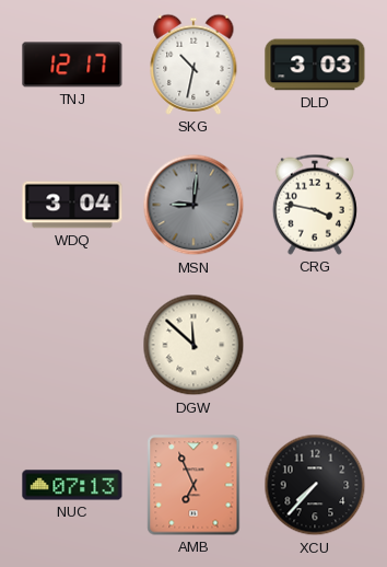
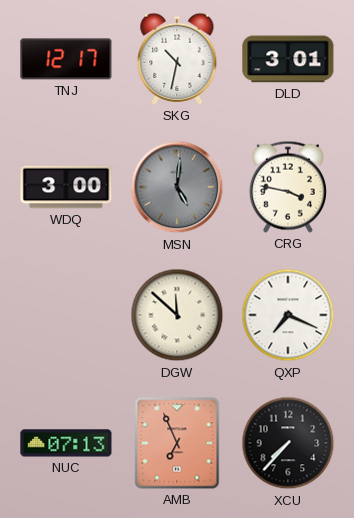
DLD: 3:03 -> 3:01
WDQ: 3:04 -> 3:00
MSN: 9:01 -> 5:01
QXP: none -> 7:19
